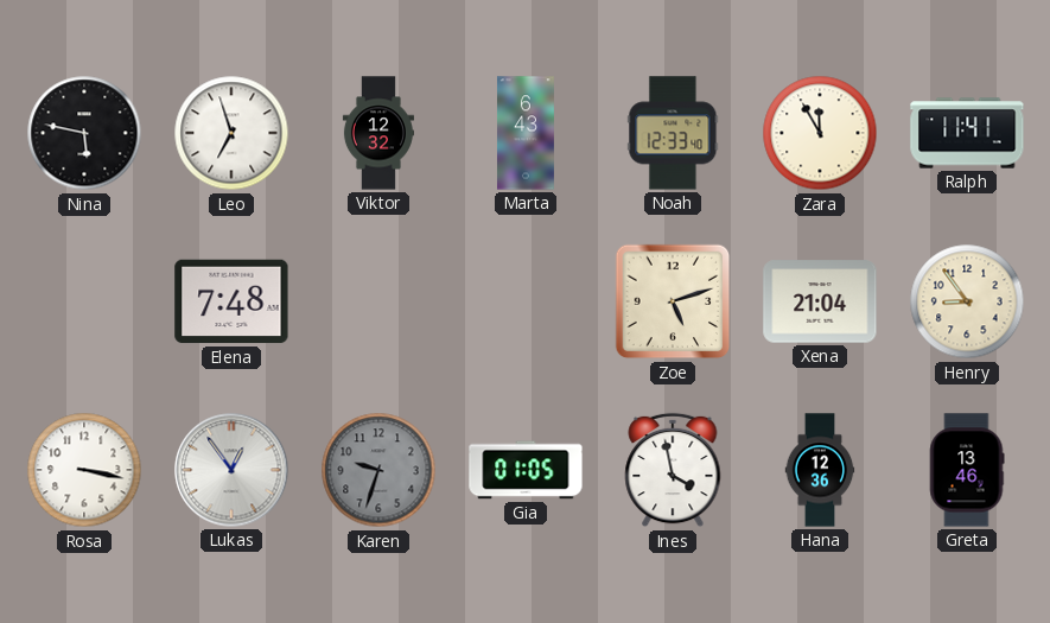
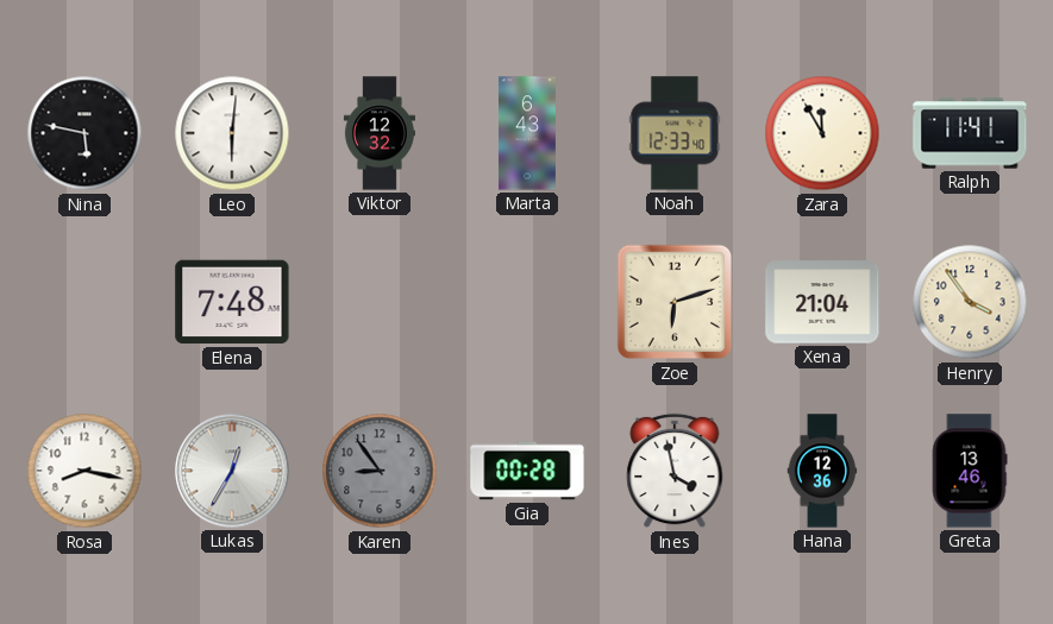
Leo: 6:57 -> 6:01
Zoe: 5:12 -> 6:12
Henry: 8:54 -> 3:54
Rosa: 3:17 -> 8:17
Lukas: 12:54 -> 12:35
Karen: 9:33 -> 8:54
Gia: 01:05 -> 00:28
